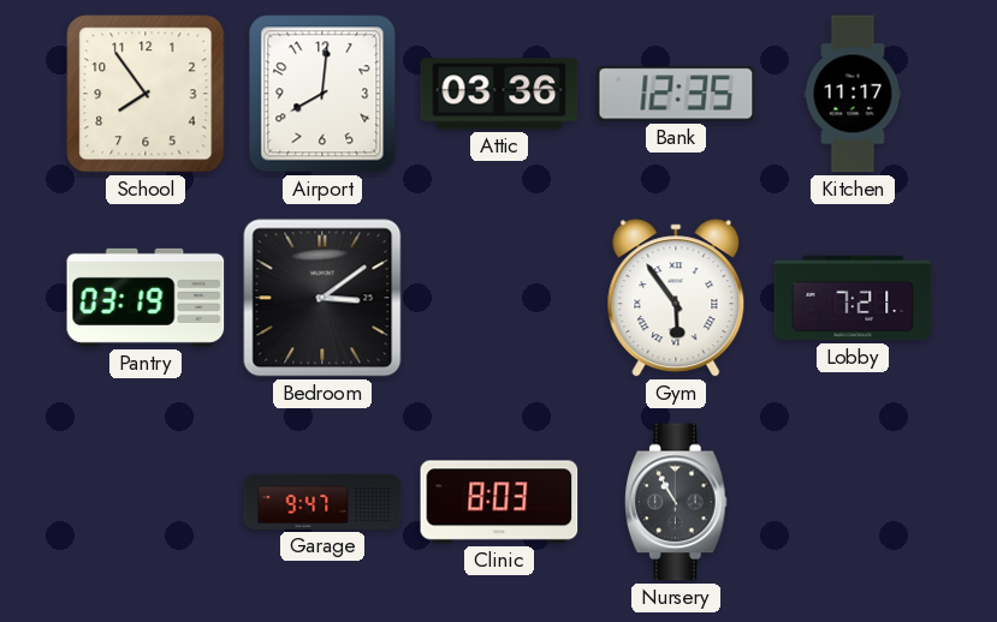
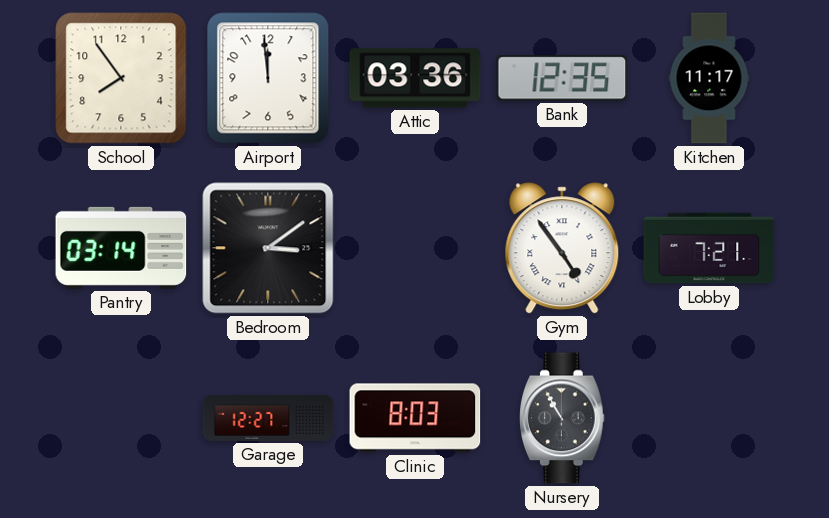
Airport: 8:01 -> 11:59
Pantry: 03:19 -> 03:14
Gym: 5:54 -> 4:54
Garage: 9:47 -> 12:27
